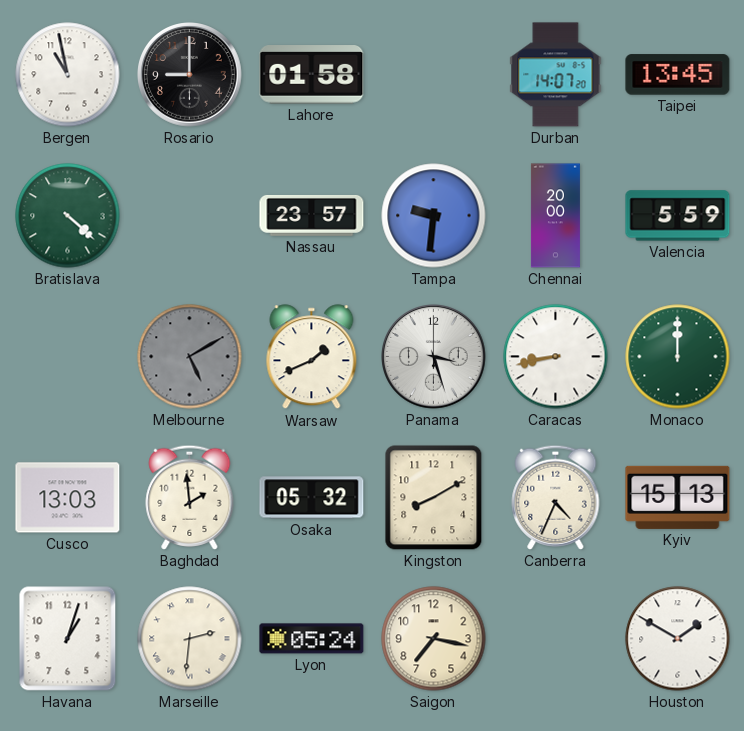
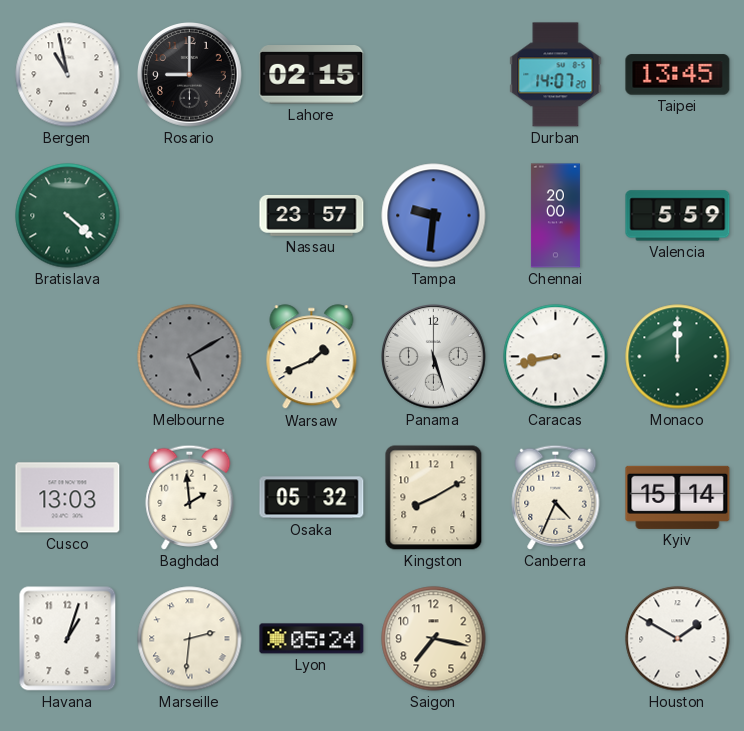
Lahore: 01:58 -> 02:15
Panama: 3:27 -> 5:27
Kyiv: 15:13 -> 15:14
